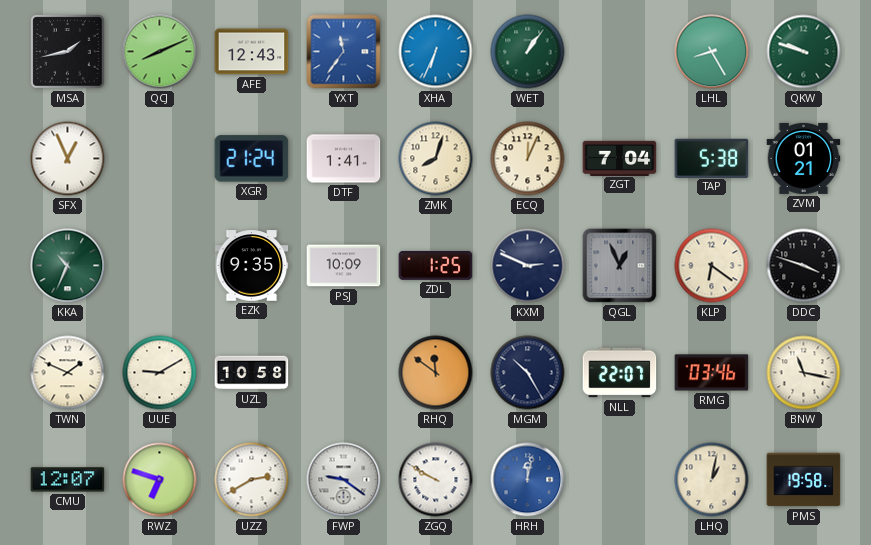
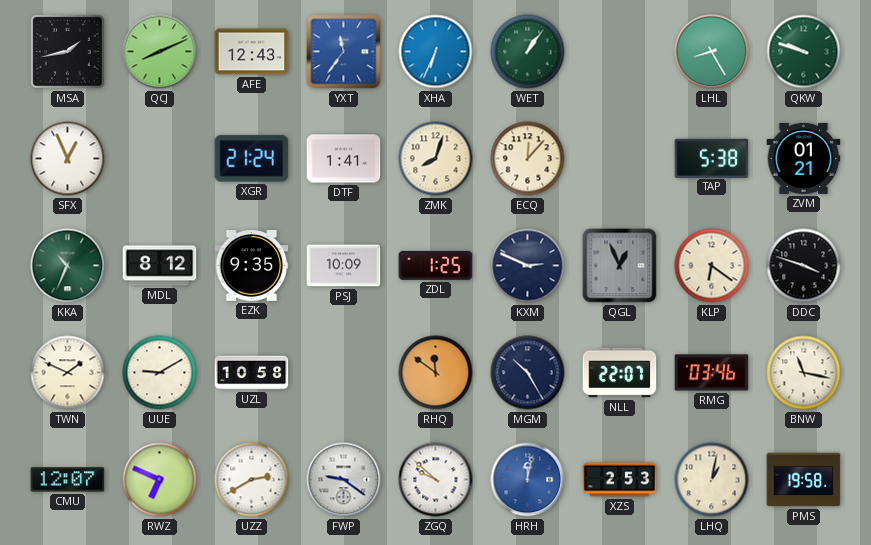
ECQ: 12:04 -> 12:07
ZGT: 7:04 -> none
MDL: none -> 8:12
RWZ: 6:48 -> 6:49
ZGQ: 9:50 -> 9:52
XZS: none -> 2:53
